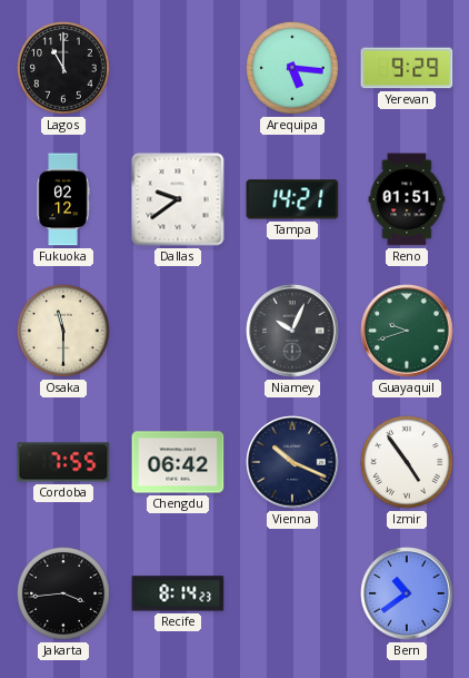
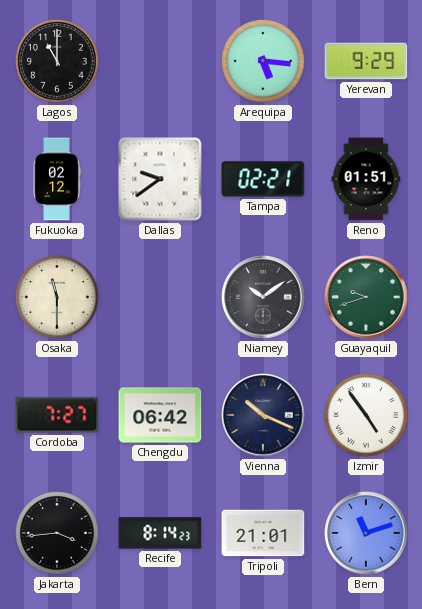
Tampa: 14:21 -> 02:21
Niamey: 10:04 -> 10:09
Cordoba: 7:55 -> 7:27
Tripoli: none -> 21:01
Bern: 10:39 -> 11:12
